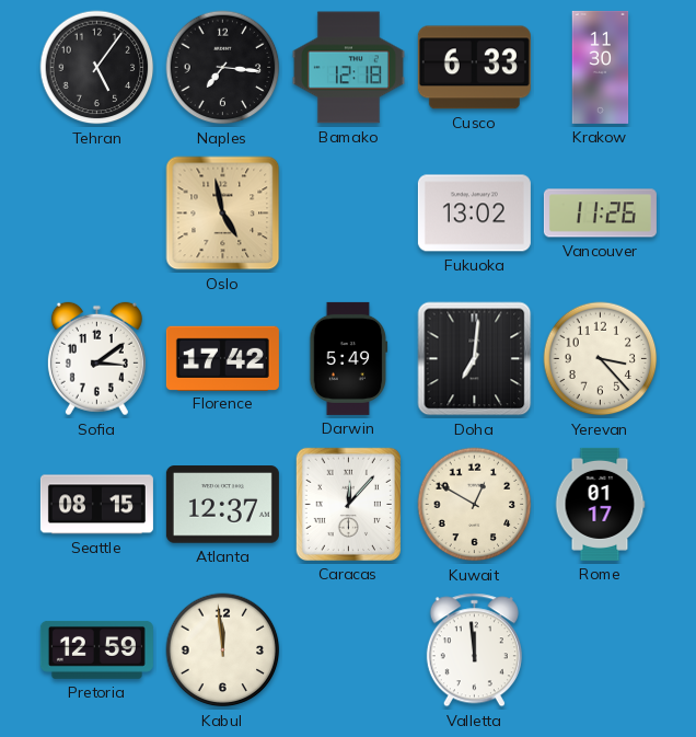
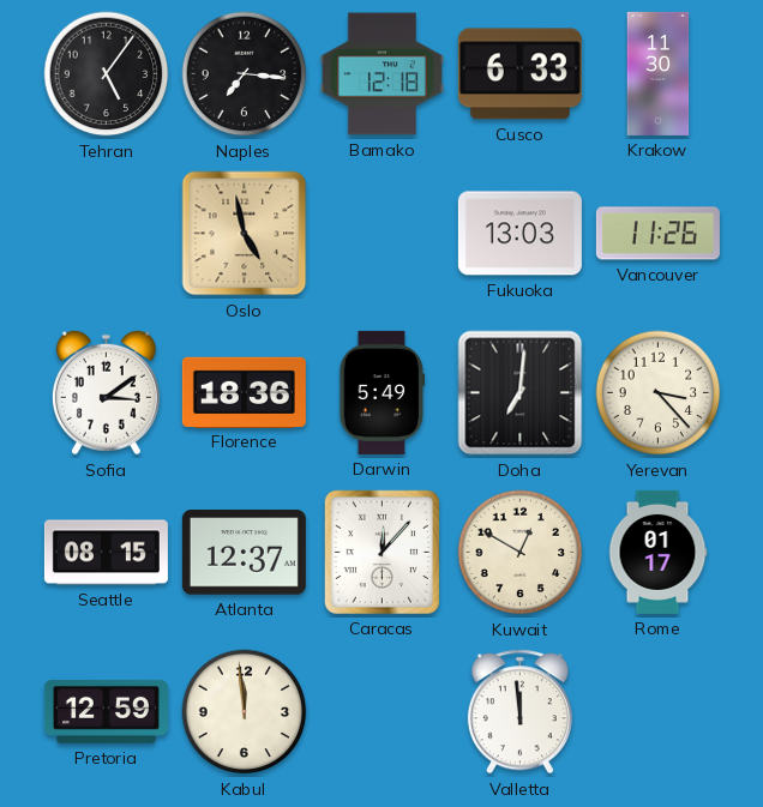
Fukuoka: 13:02 -> 13:03
Florence: 17:42 -> 18:36
